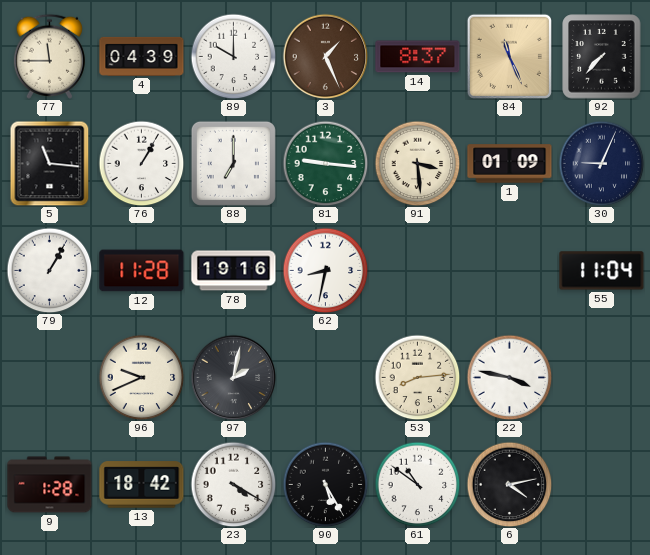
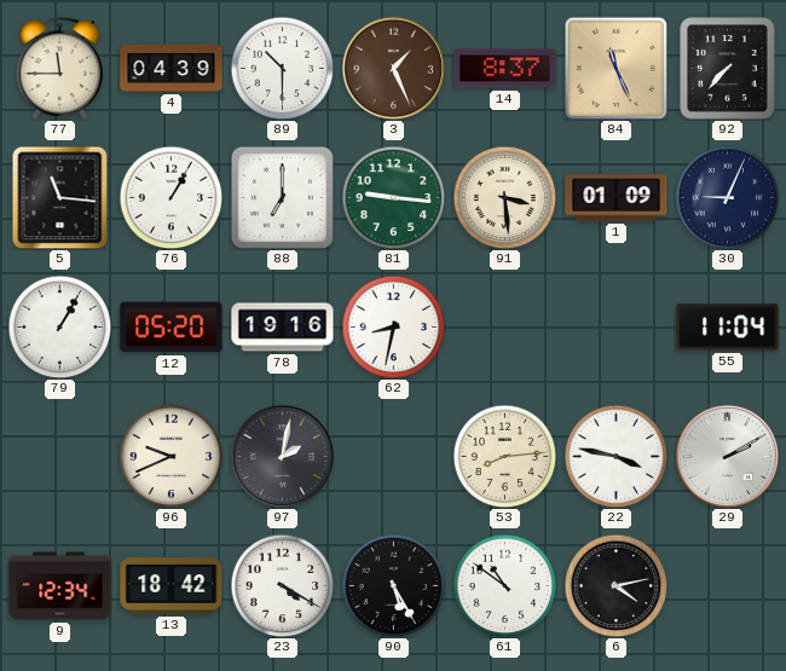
89: 10:00 -> 10:30
12: 11:28 -> 05:20
29: none -> 2:10
9: 1:28 -> 12:34
